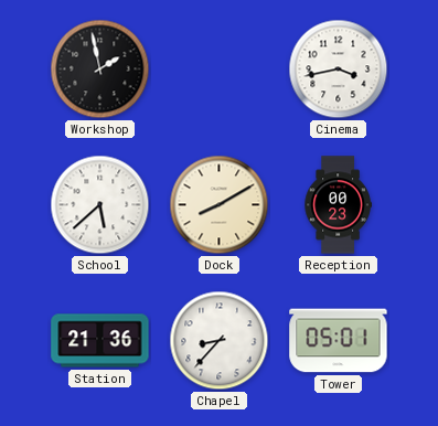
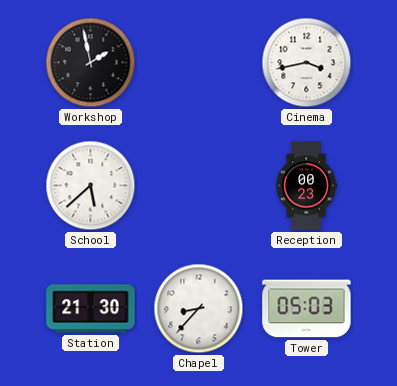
Dock: 8:10 -> none
Station: 21:36 -> 21:30
Tower: 05:01 -> 05:03
